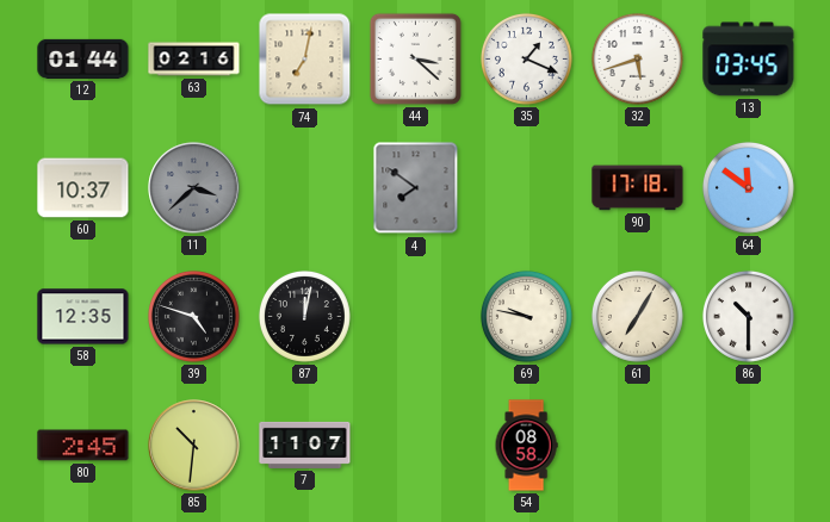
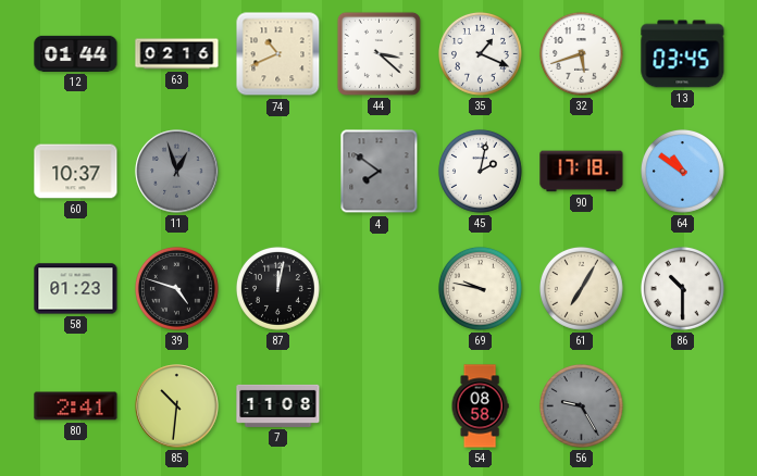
74: 7:02 -> 10:41
11: 3:38 -> 12:57
45: none -> 2:02
64: 11:51 -> 10:51
58: 12:35 -> 01:23
80: 2:45 -> 2:41
7: 11:07 -> 11:08
56: none -> 9:25
